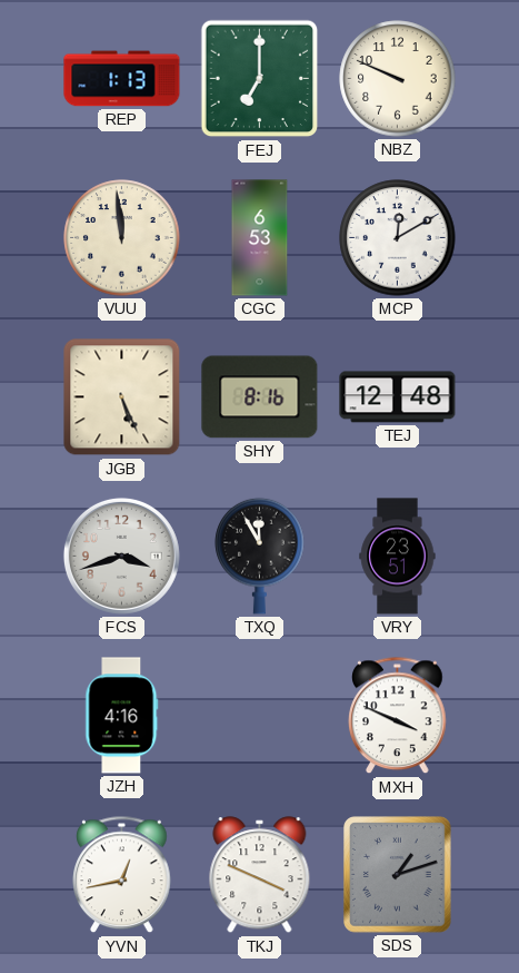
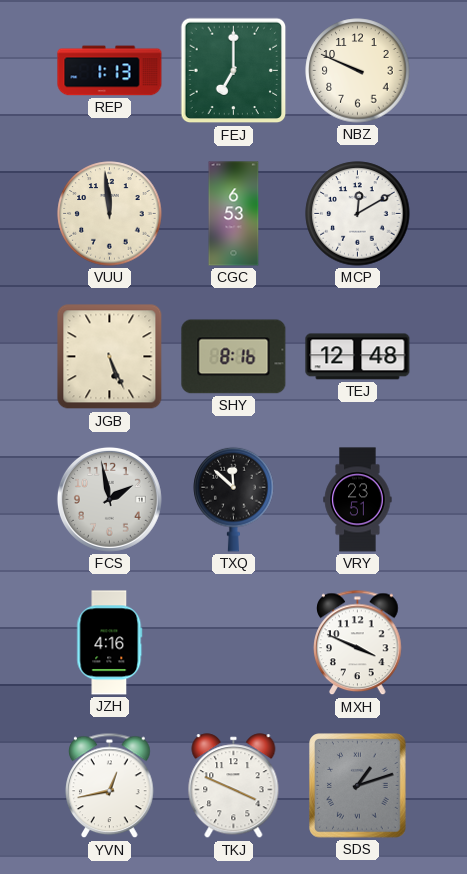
FCS: 3:42 -> 1:58
TXQ: 11:55 -> 11:52
